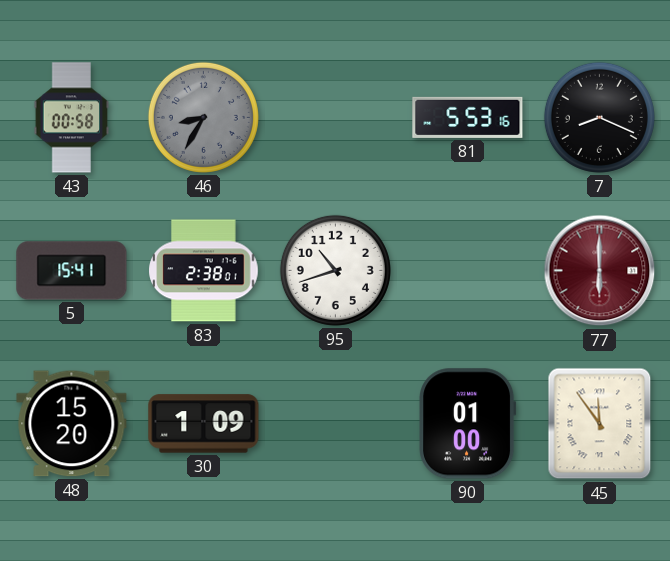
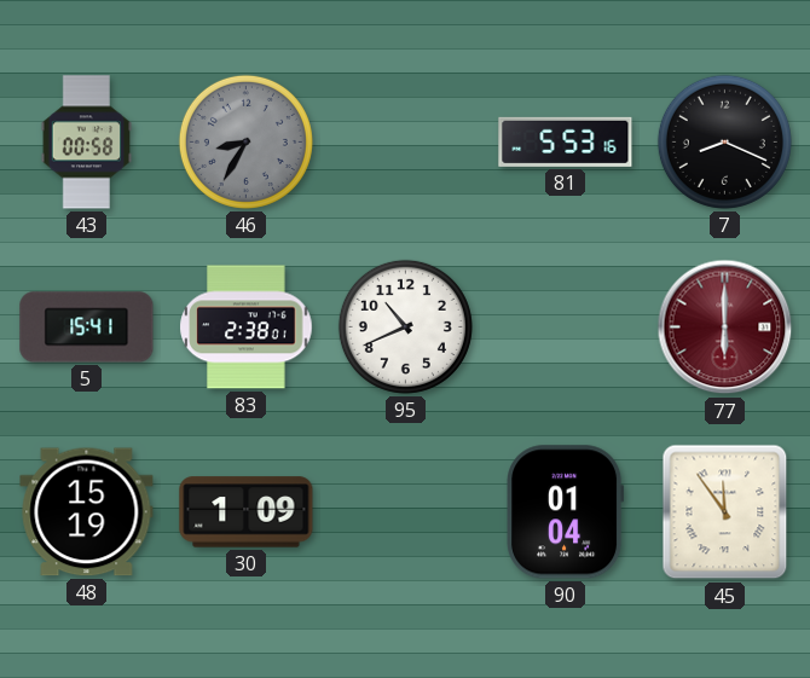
95: 10:42 -> 10:41
48: 15:20 -> 15:19
90: 01:00 -> 01:04
